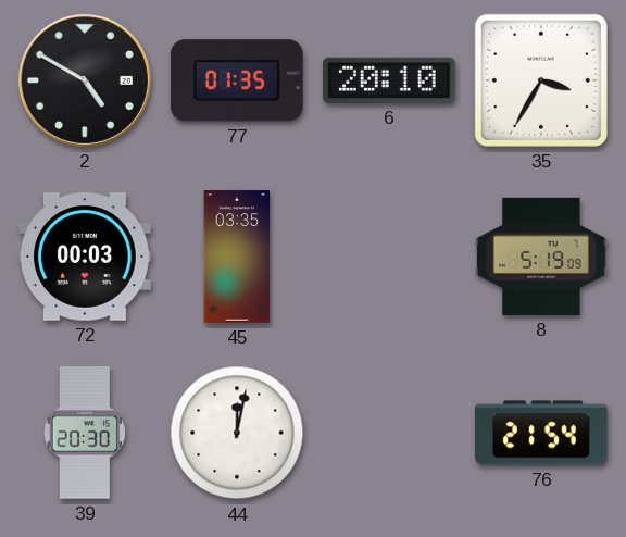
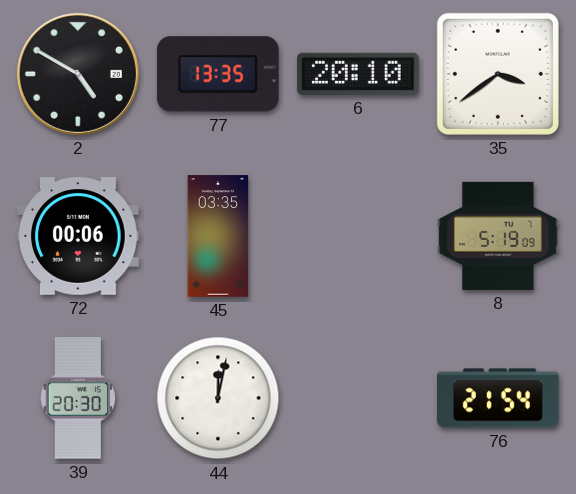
77: 01:35 -> 13:35
35: 3:35 -> 3:39
72: 00:03 -> 00:06
